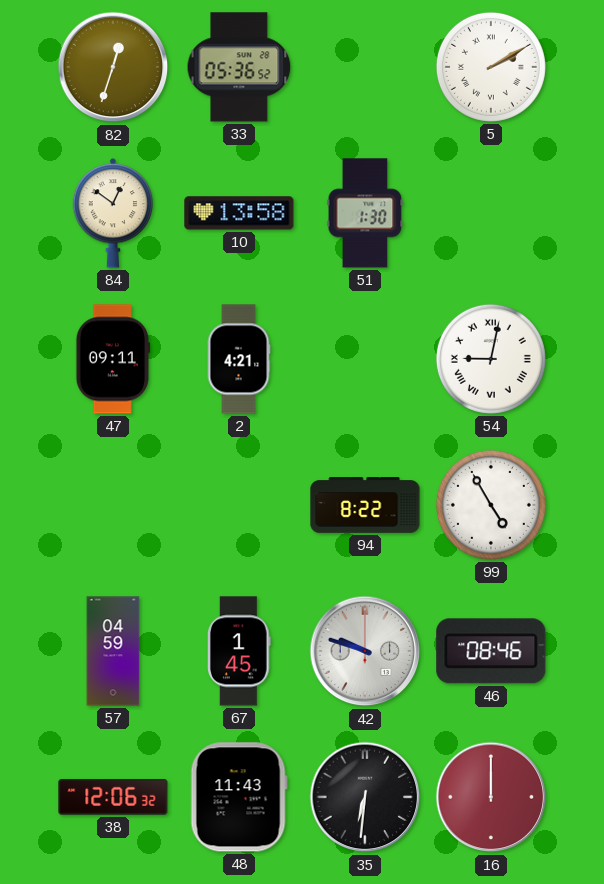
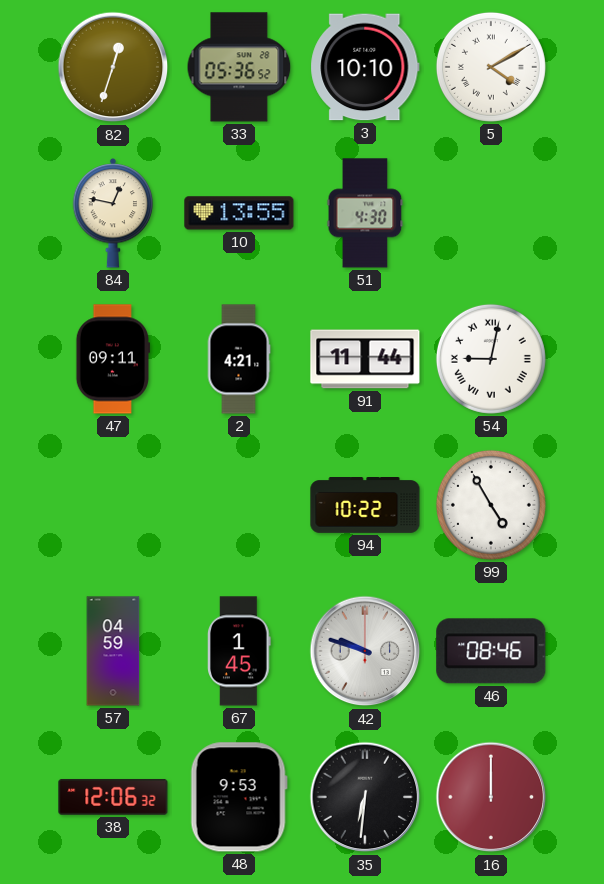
3: none -> 10:10
5: 2:10 -> 4:10
84: 12:51 -> 12:47
10: 13:58 -> 13:55
51: 1:30 -> 4:30
91: none -> 11:44
94: 8:22 -> 10:22
48: 11:43 -> 9:53
